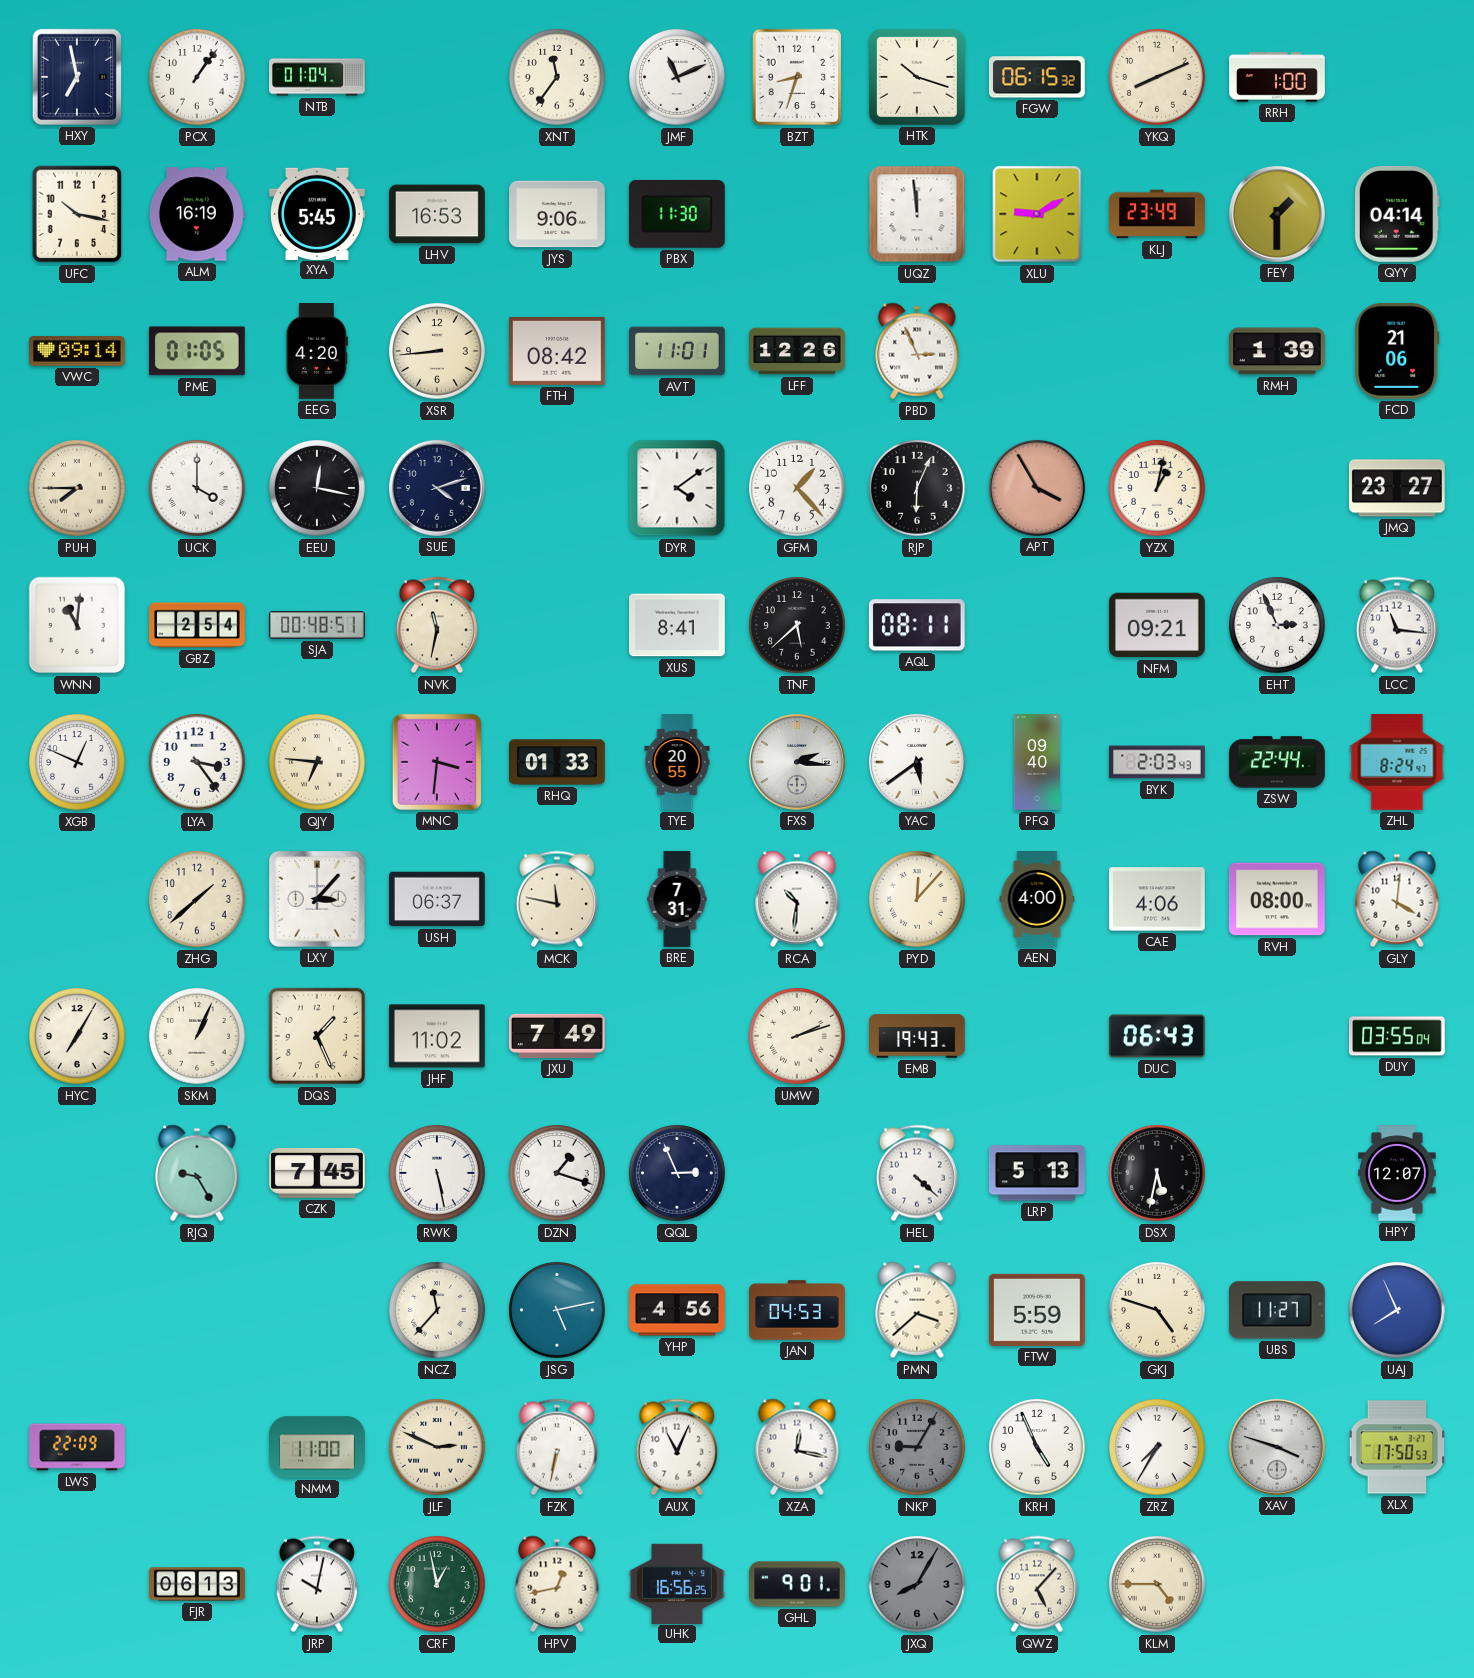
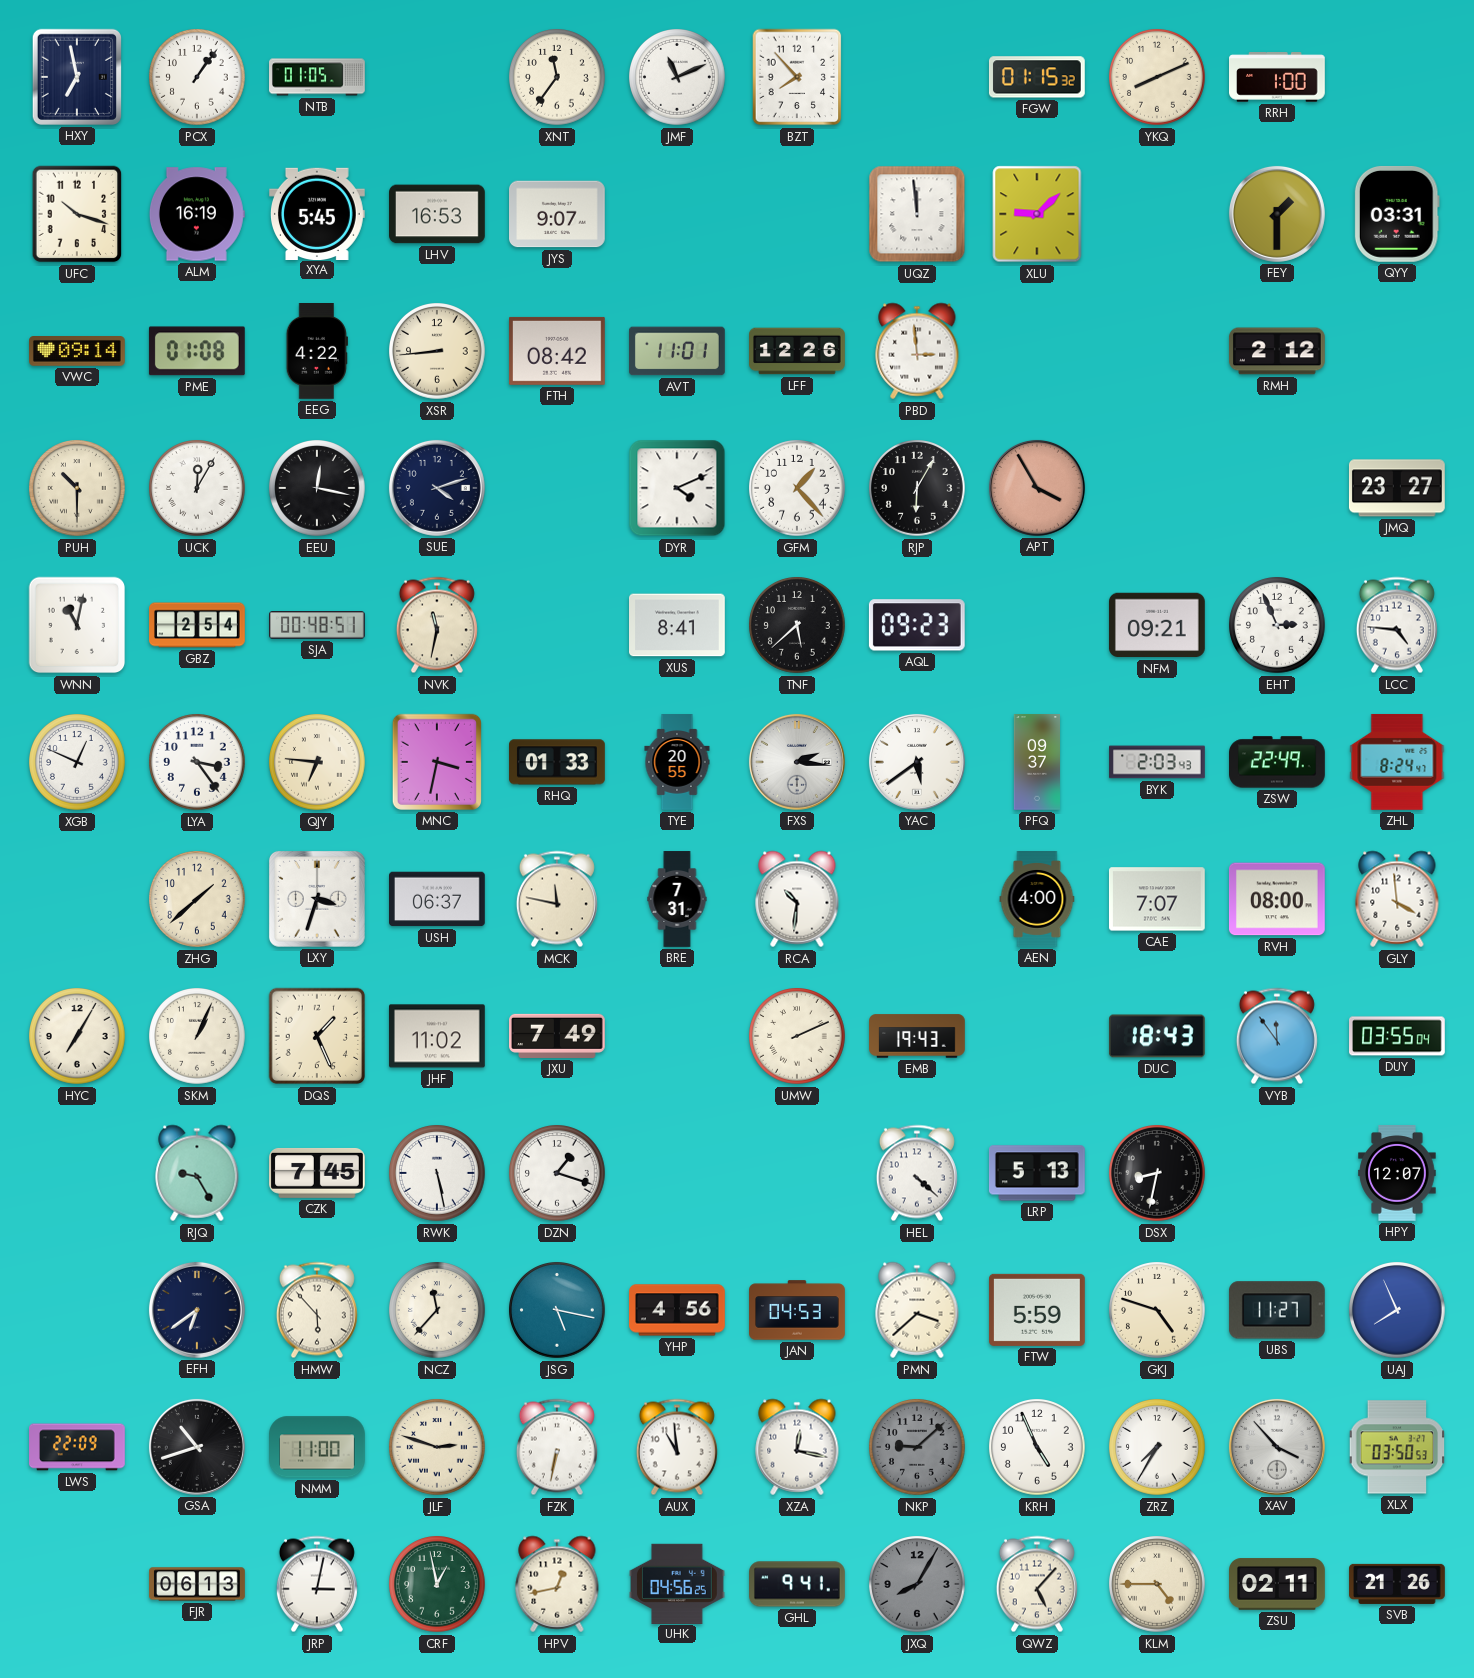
NTB: 01:04 -> 01:05
BZT: 8:33 -> 7:53
HTK: 10:18 -> none
FGW: 06:15 -> 01:15
UFC: 10:17 -> 10:18
JYS: 9:06 -> 9:07
PBX: 11:30 -> none
XLU: 9:10 -> 9:08
KLJ: 23:49 -> none
QYY: 04:14 -> 03:31
PME: 01:05 -> 01:08
EEG: 4:20 -> 4:22
PBD: 2:56 -> 2:59
RMH: 1:39 -> 2:12
FCD: 21:06 -> none
PUH: 7:45 -> 10:30
UCK: 4:00 -> 12:05
DYR: 4:09 -> 4:11
RJP: 6:04 -> 6:05
YZX: 1:02 -> none
WNN: 11:01 -> 11:02
AQL: 08:11 -> 09:23
LCC: 11:16 -> 4:46
MNC: 3:31 -> 3:32
PFQ: 09:40 -> 09:37
ZSW: 22:44 -> 22:49
LXY: 3:07 -> 3:33
PYD: 12:07 -> none
CAE: 4:06 -> 7:07
GLY: 4:01 -> 3:59
UMW: 2:12 -> 2:11
DUC: 06:43 -> 18:43
VYB: none -> 11:54
QQL: 2:56 -> none
DSX: 5:32 -> 8:32
EFH: none -> 6:39
HMW: none -> 5:53
JSG: 5:13 -> 5:17
GSA: none -> 10:42
JLF: 2:49 -> 2:48
AUX: 11:04 -> 10:59
NKP: 9:05 -> 9:08
XAV: 3:48 -> 3:53
XLX: 17:50 -> 03:50
JRP: 10:02 -> 3:02
UHK: 16:56 -> 04:56
GHL: 9:01 -> 9:41
ZSU: none -> 02:11
SVB: none -> 21:26
